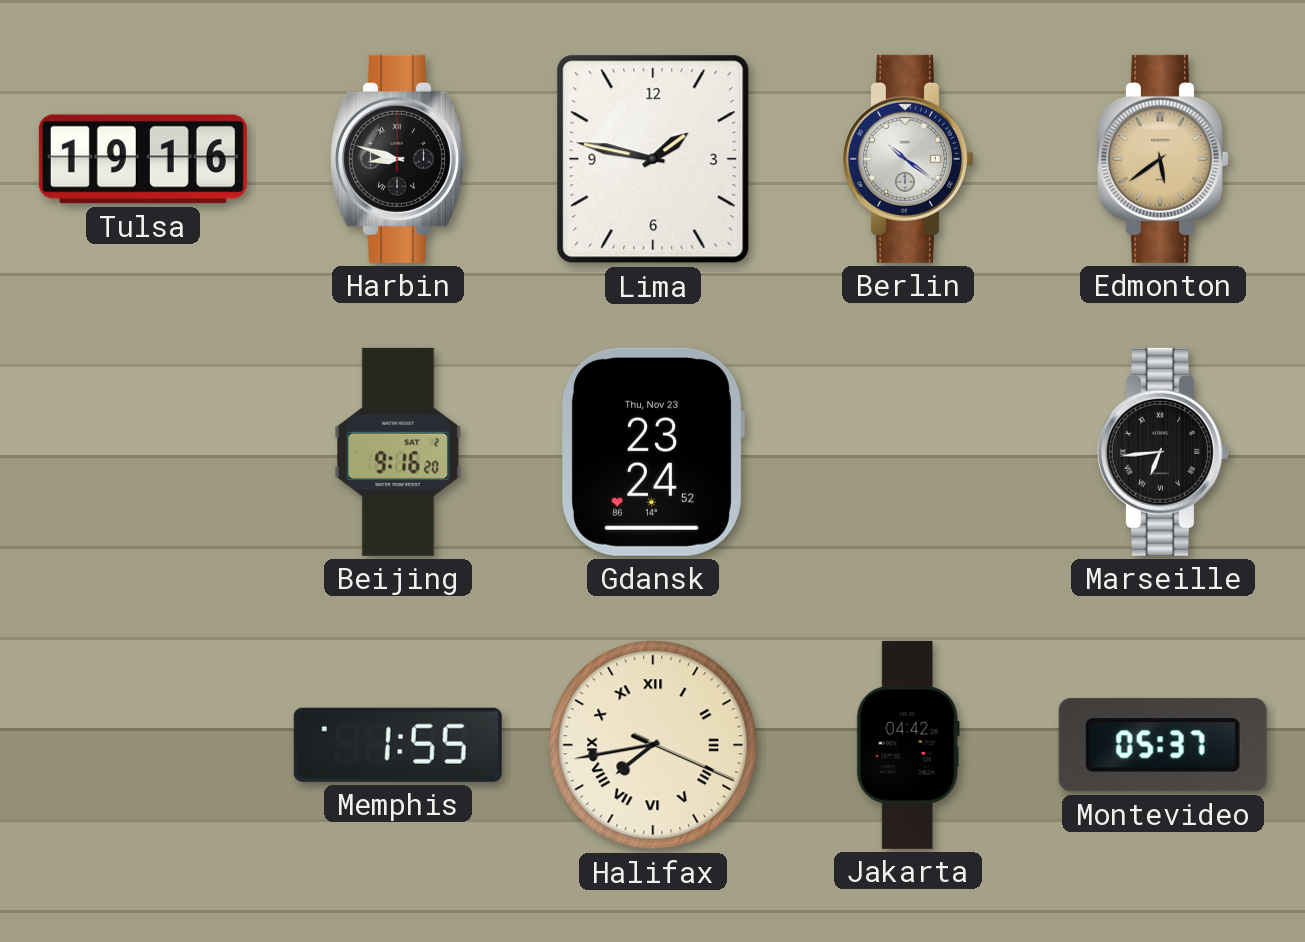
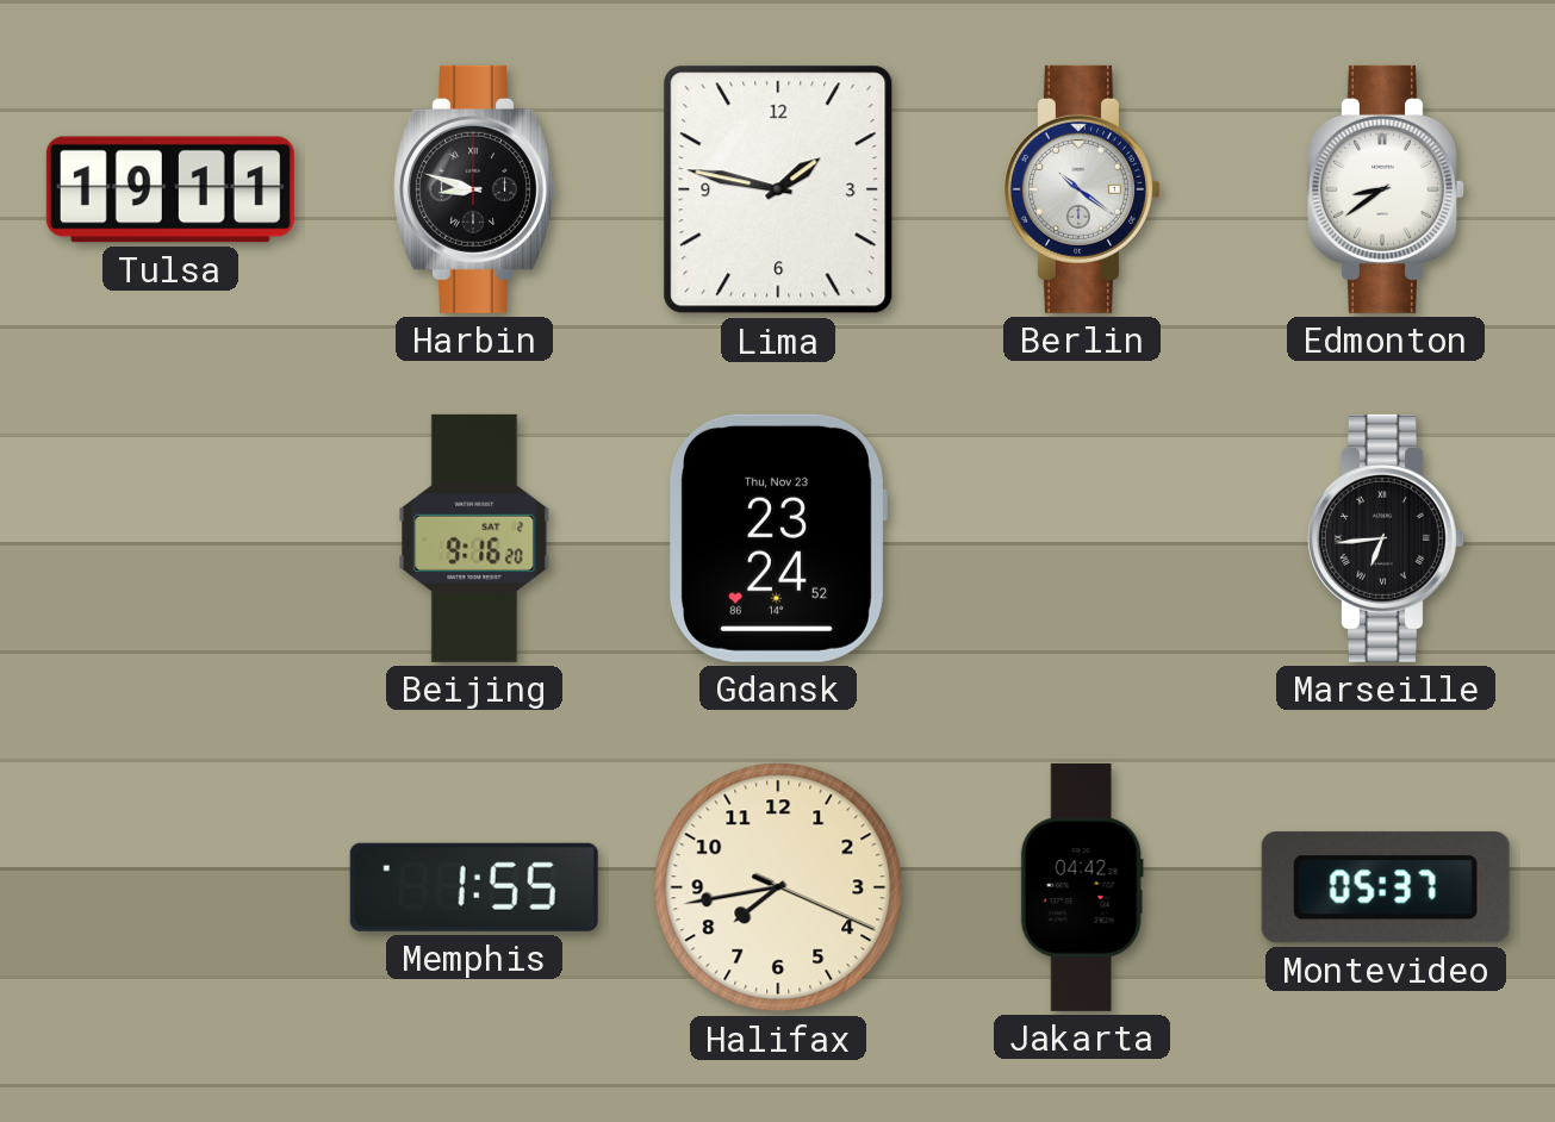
Tulsa: 19:16 -> 19:11
Edmonton: 5:39 -> 8:39
Edmonton dial: champagne -> white
Halifax numerals: Roman -> Arabic
